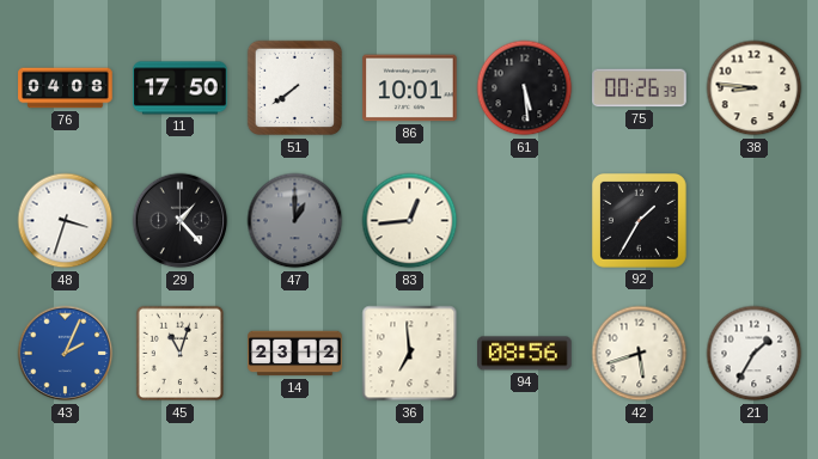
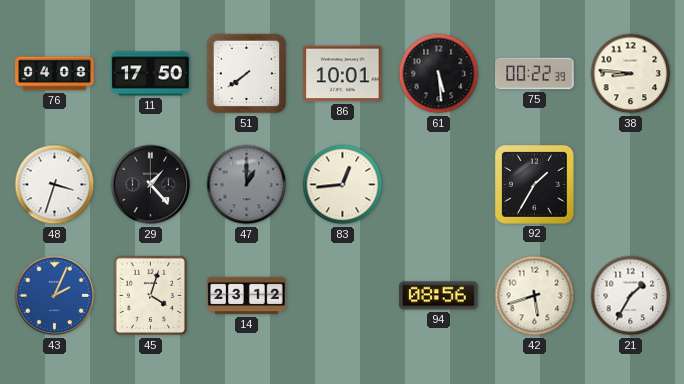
75: 00:26 -> 00:22
45: 11:03 -> 4:03
36: 6:59 -> none
